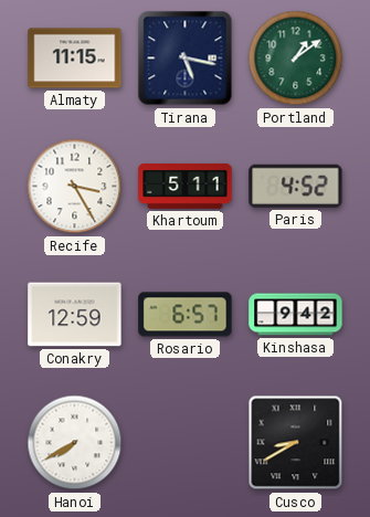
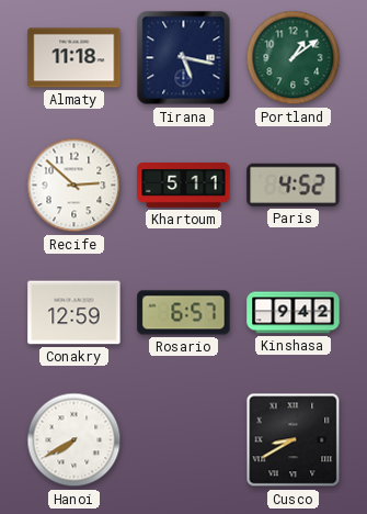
Almaty: 11:15 -> 11:18
Recife: 3:25 -> 2:52
